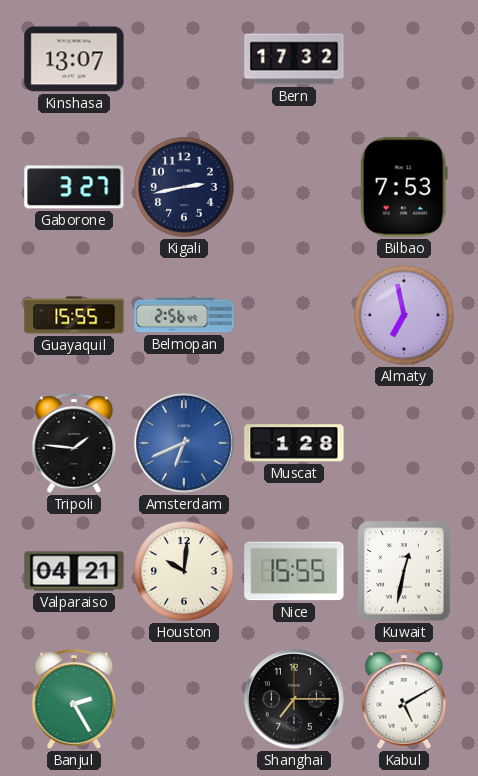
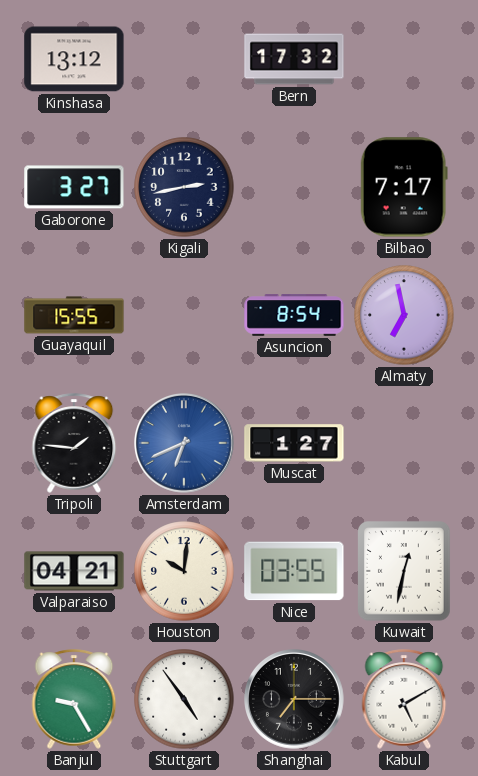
Kinshasa: 13:07 -> 13:12
Bilbao: 7:53 -> 7:17
Belmopan: 2:56 -> none
Asuncion: none -> 8:54
Muscat: 1:28 -> 1:27
Nice: 15:55 -> 03:55
Banjul: 2:25 -> 9:25
Stuttgart: none -> 4:54
